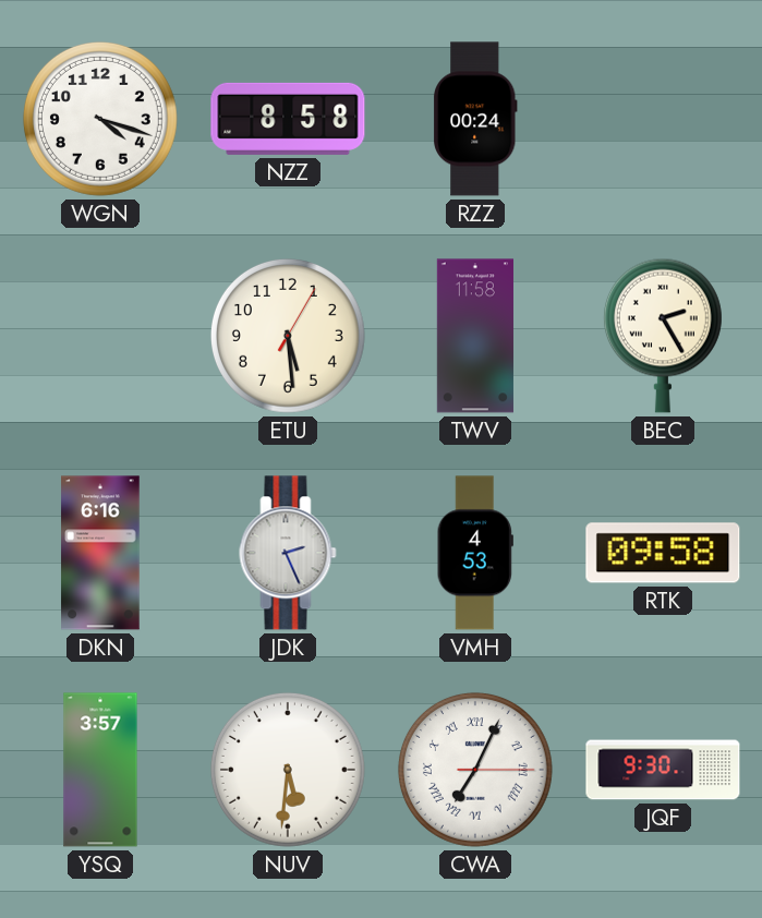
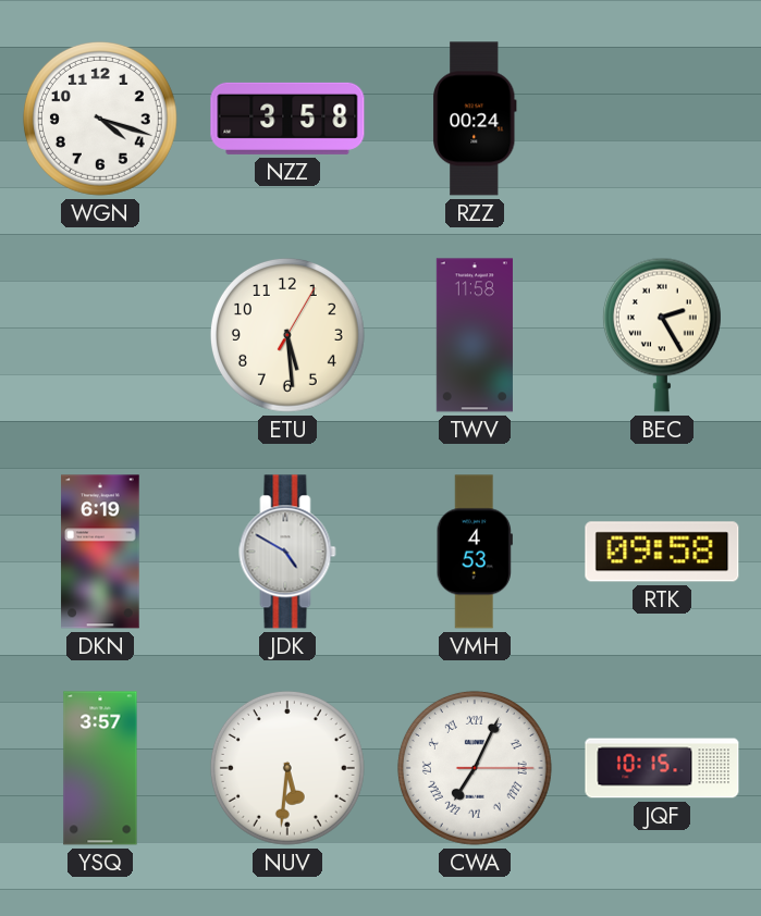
NZZ: 8:58 -> 3:58
DKN: 6:16 -> 6:19
JDK: 2:26 -> 4:50
JQF: 9:30 -> 10:15
